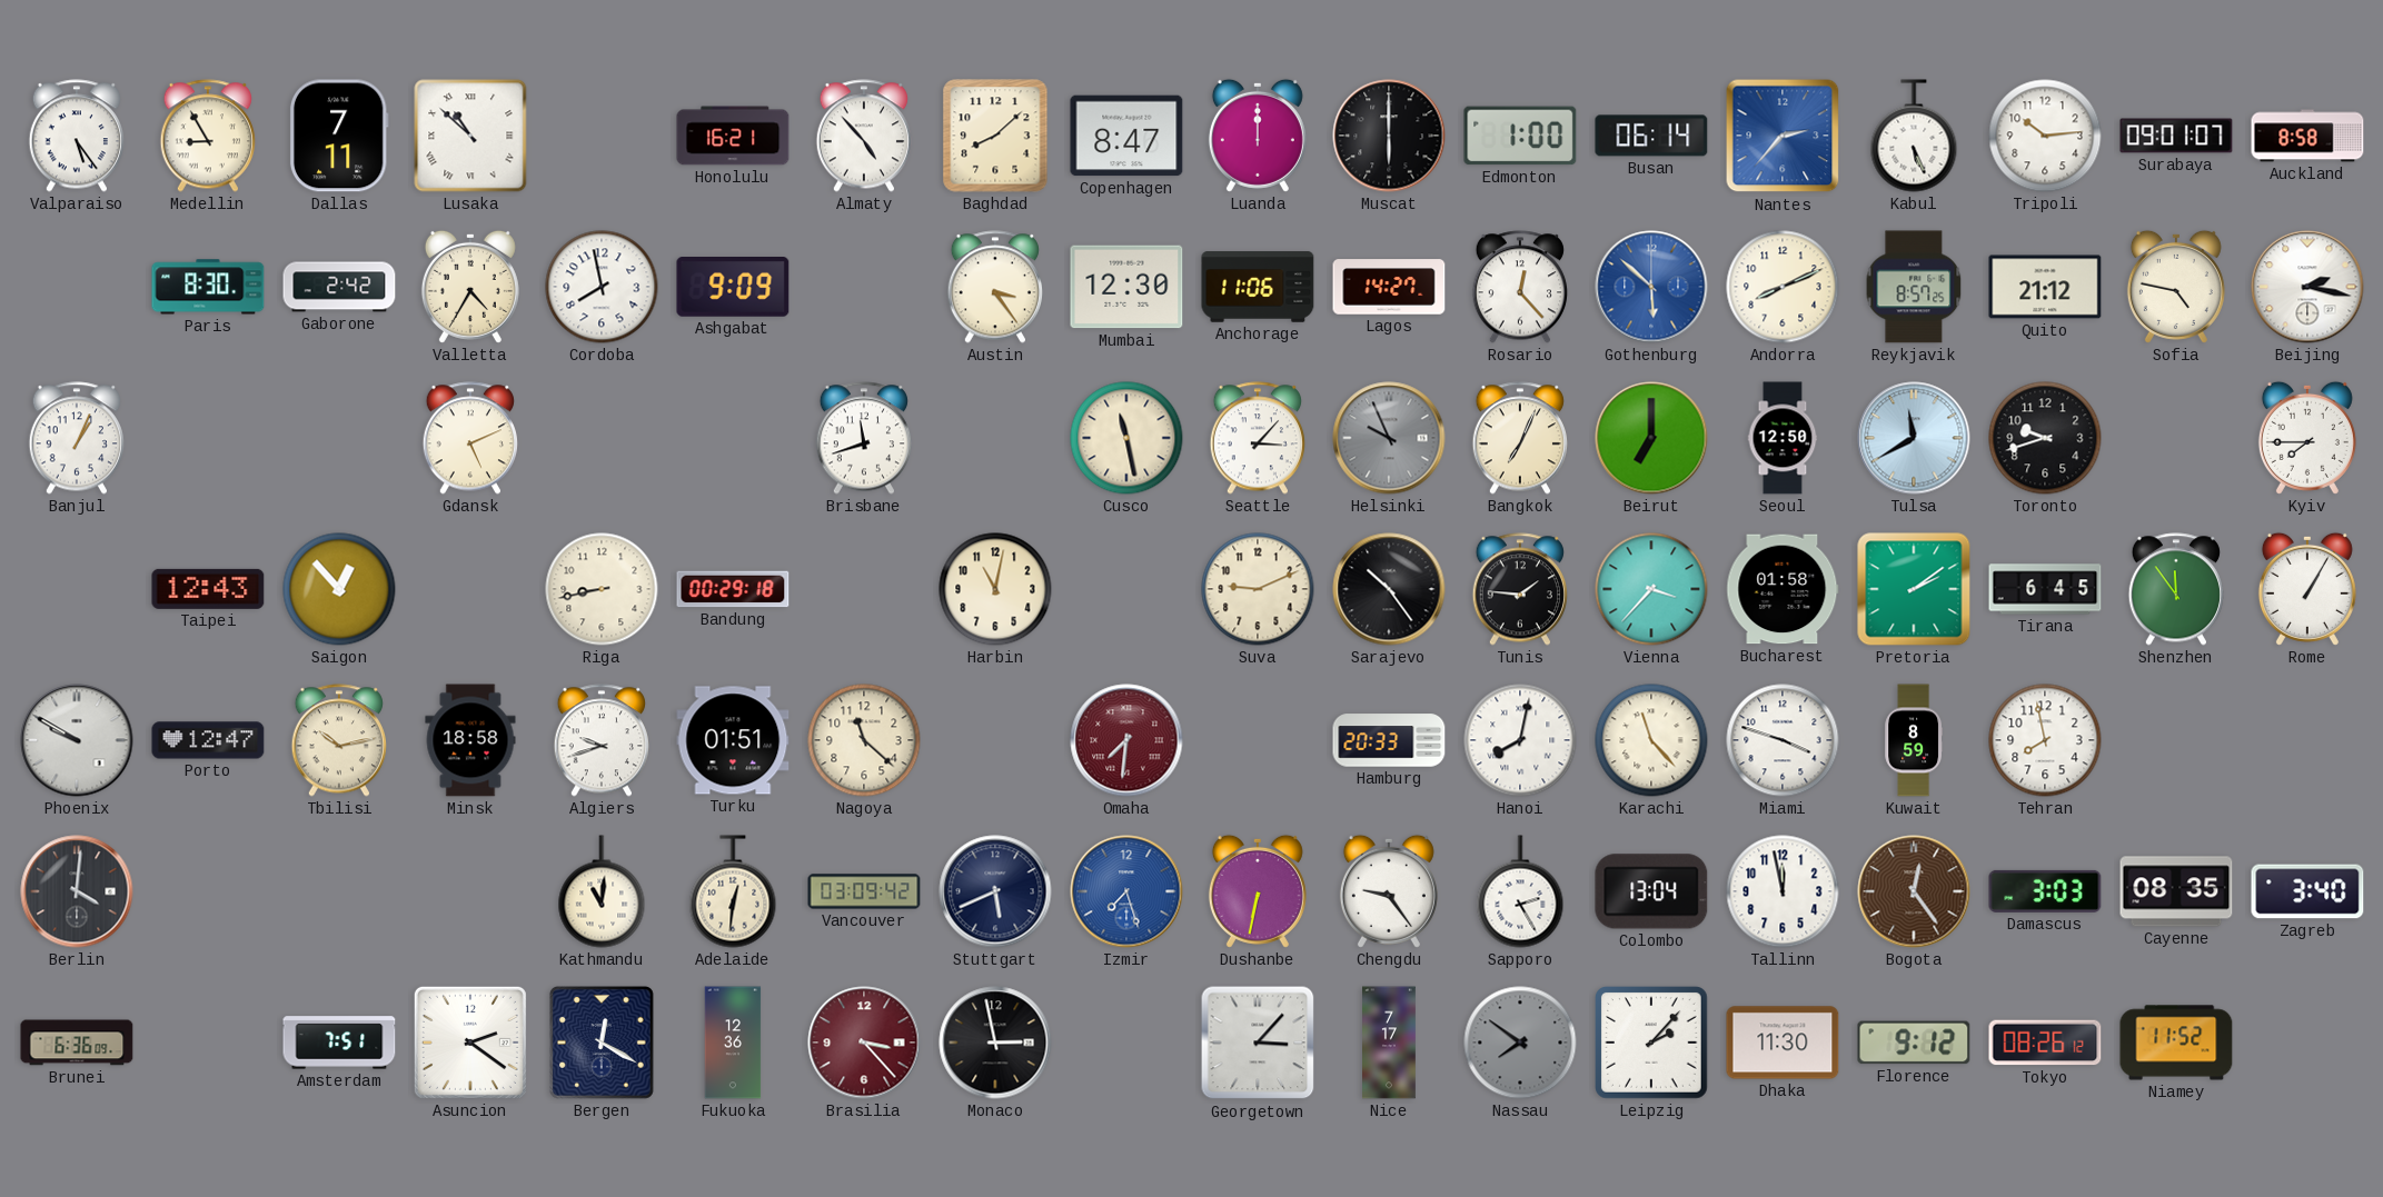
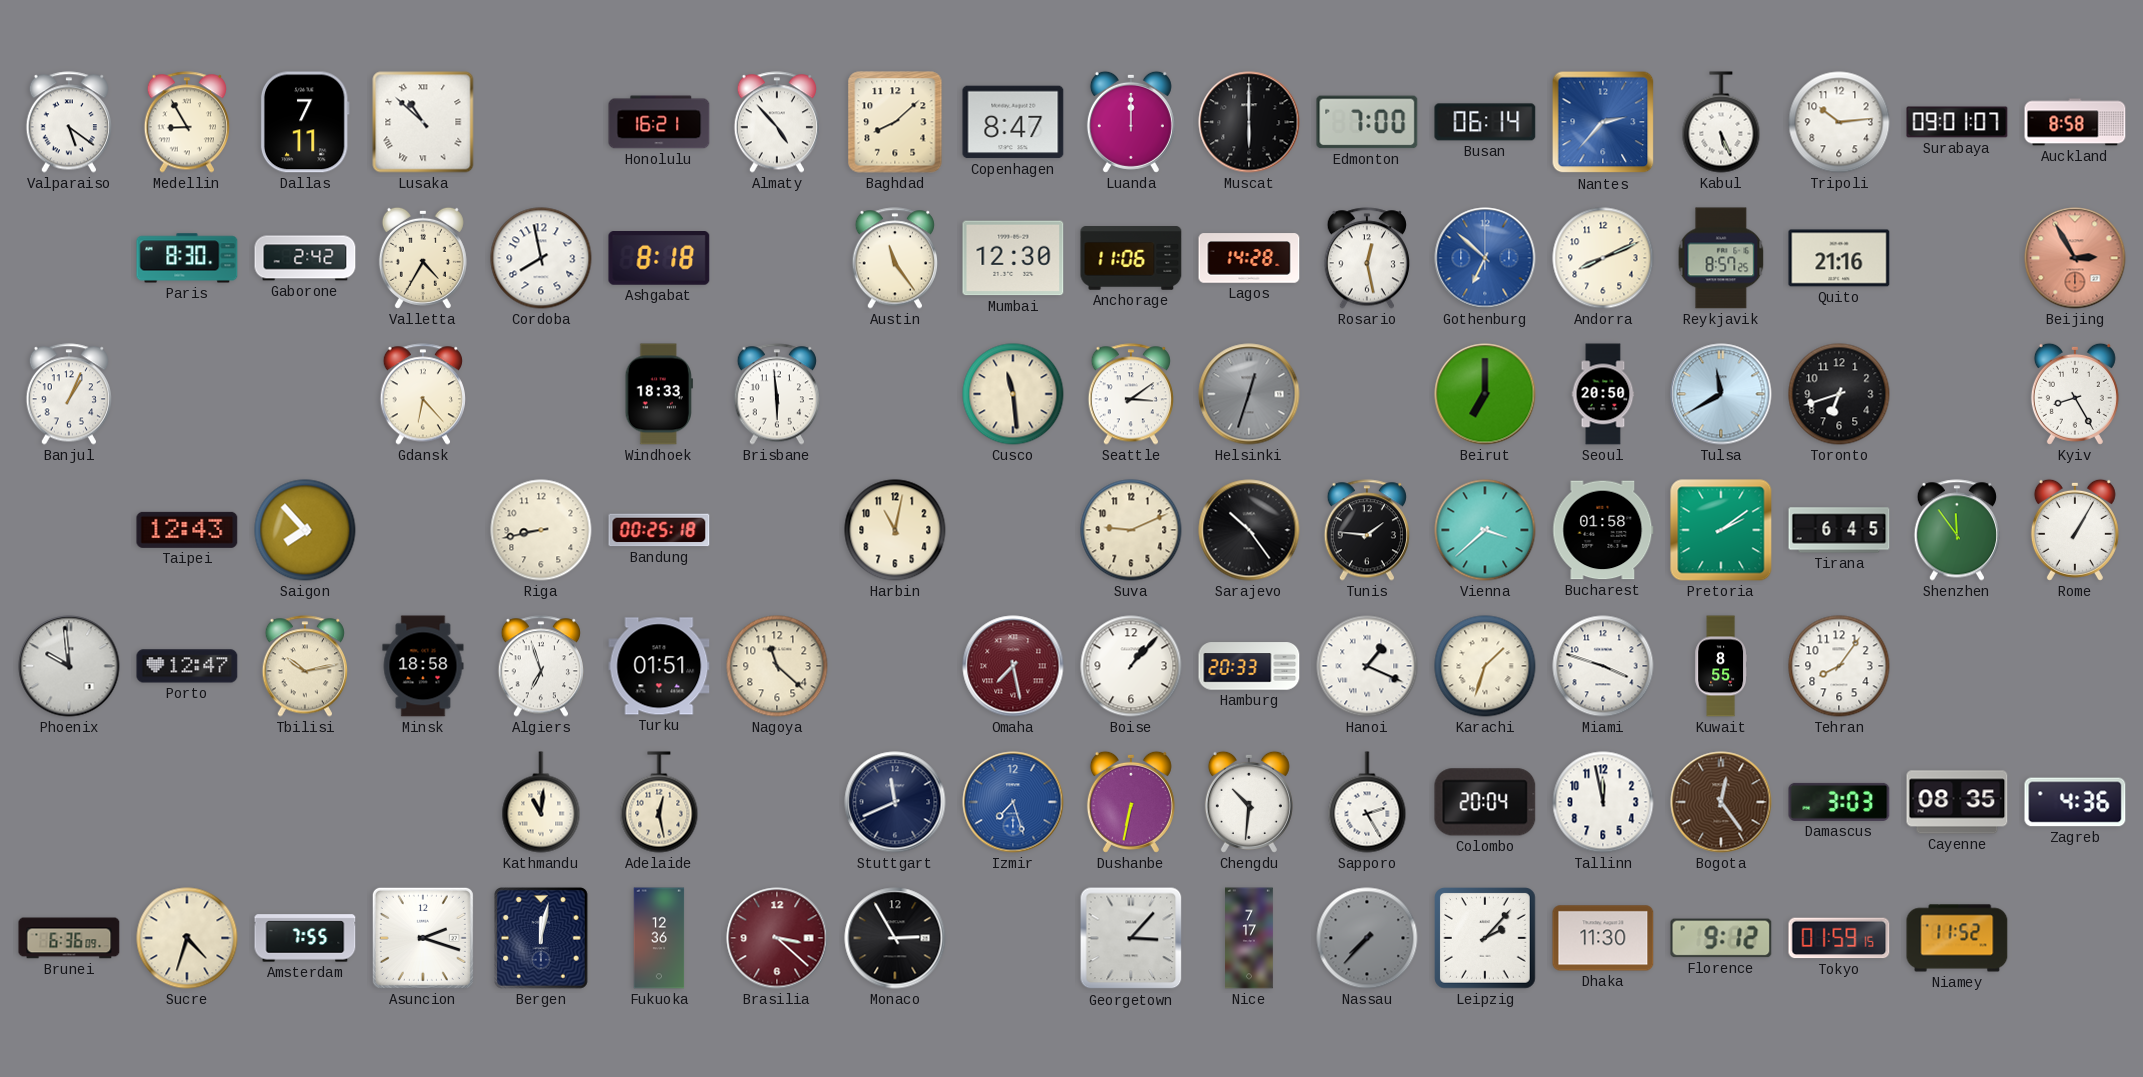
Valparaiso: 5:24 -> 5:21
Edmonton: 1:00 -> 7:00
Ashgabat: 9:09 -> 8:18
Austin: 3:24 -> 11:24
Lagos: 14:27 -> 14:28
Rosario: 12:23 -> 12:28
Gothenburg: 5:52 -> 6:52
Quito: 21:12 -> 21:16
Sofia: 4:47 -> none
Beijing: 2:17 -> 2:55
Beijing dial: white -> salmon
Gdansk: 5:11 -> 6:23
Windhoek: none -> 18:33
Brisbane: 11:42 -> 5:59
Cusco: 11:28 -> 11:29
Seattle: 3:07 -> 3:09
Helsinki: 9:56 -> 12:33
Bangkok: 7:04 -> none
Seoul: 12:50 -> 20:50
Toronto: 9:42 -> 6:42
Kyiv: 7:45 -> 8:25
Saigon: 12:53 -> 7:53
Bandung: 00:29 -> 00:25
Vienna: 3:37 -> 3:38
Phoenix: 9:50 -> 9:59
Algiers: 9:42 -> 6:57
Omaha: 7:31 -> 7:28
Boise: none -> 1:07
Hanoi: 8:02 -> 1:19
Karachi: 11:23 -> 1:33
Kuwait: 8:59 -> 8:55
Tehran: 7:58 -> 8:06
Berlin: 4:01 -> none
Adelaide: 12:31 -> 12:28
Vancouver: 03:09 -> none
Stuttgart: 5:41 -> 11:41
Chengdu: 9:24 -> 10:31
Colombo: 13:04 -> 20:04
Zagreb: 3:40 -> 4:36
Sucre: none -> 4:33
Amsterdam: 7:51 -> 7:55
Asuncion: 2:21 -> 2:18
Bergen: 12:20 -> 12:02
Brasilia: 3:23 -> 3:22
Monaco: 2:58 -> 2:55
Nassau: 7:51 -> 7:37
Tokyo: 08:26 -> 01:59
